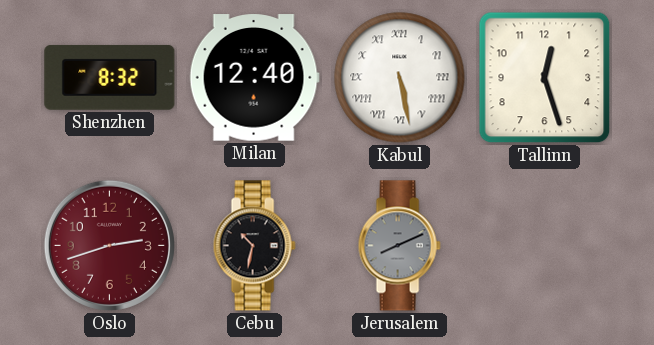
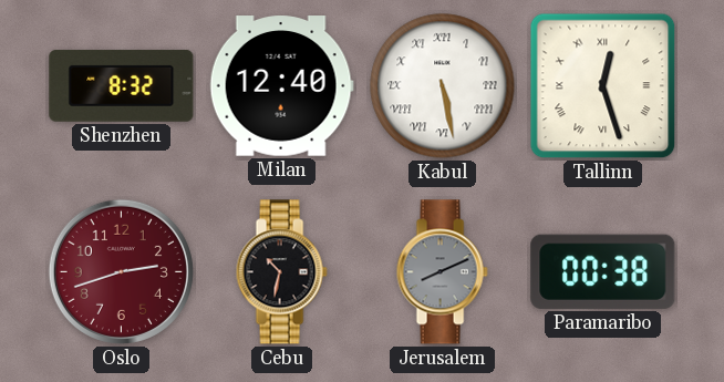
Tallinn numerals: Arabic -> Roman
Paramaribo: none -> 00:38
